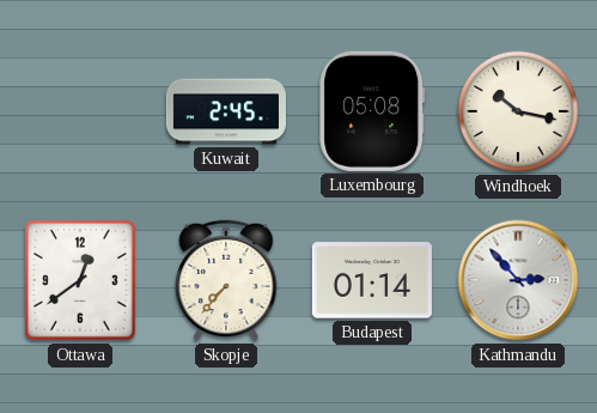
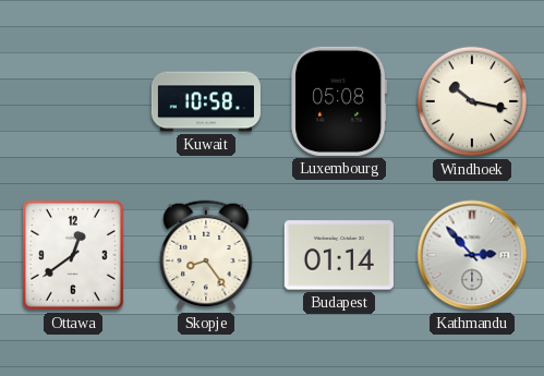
Kuwait: 2:45 -> 10:58
Skopje: 7:37 -> 8:24
